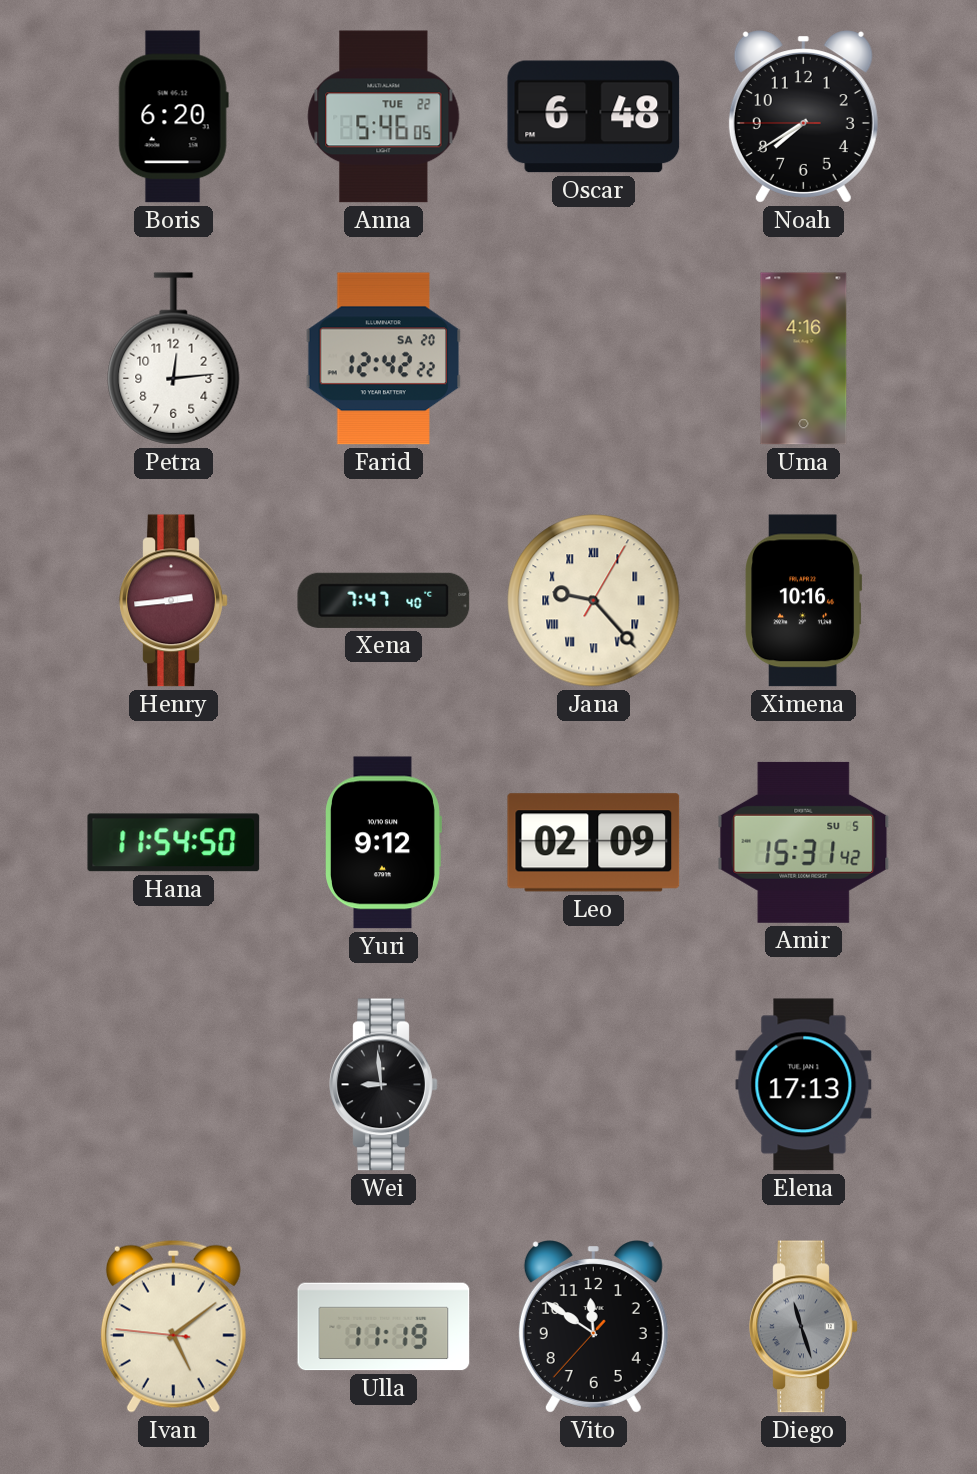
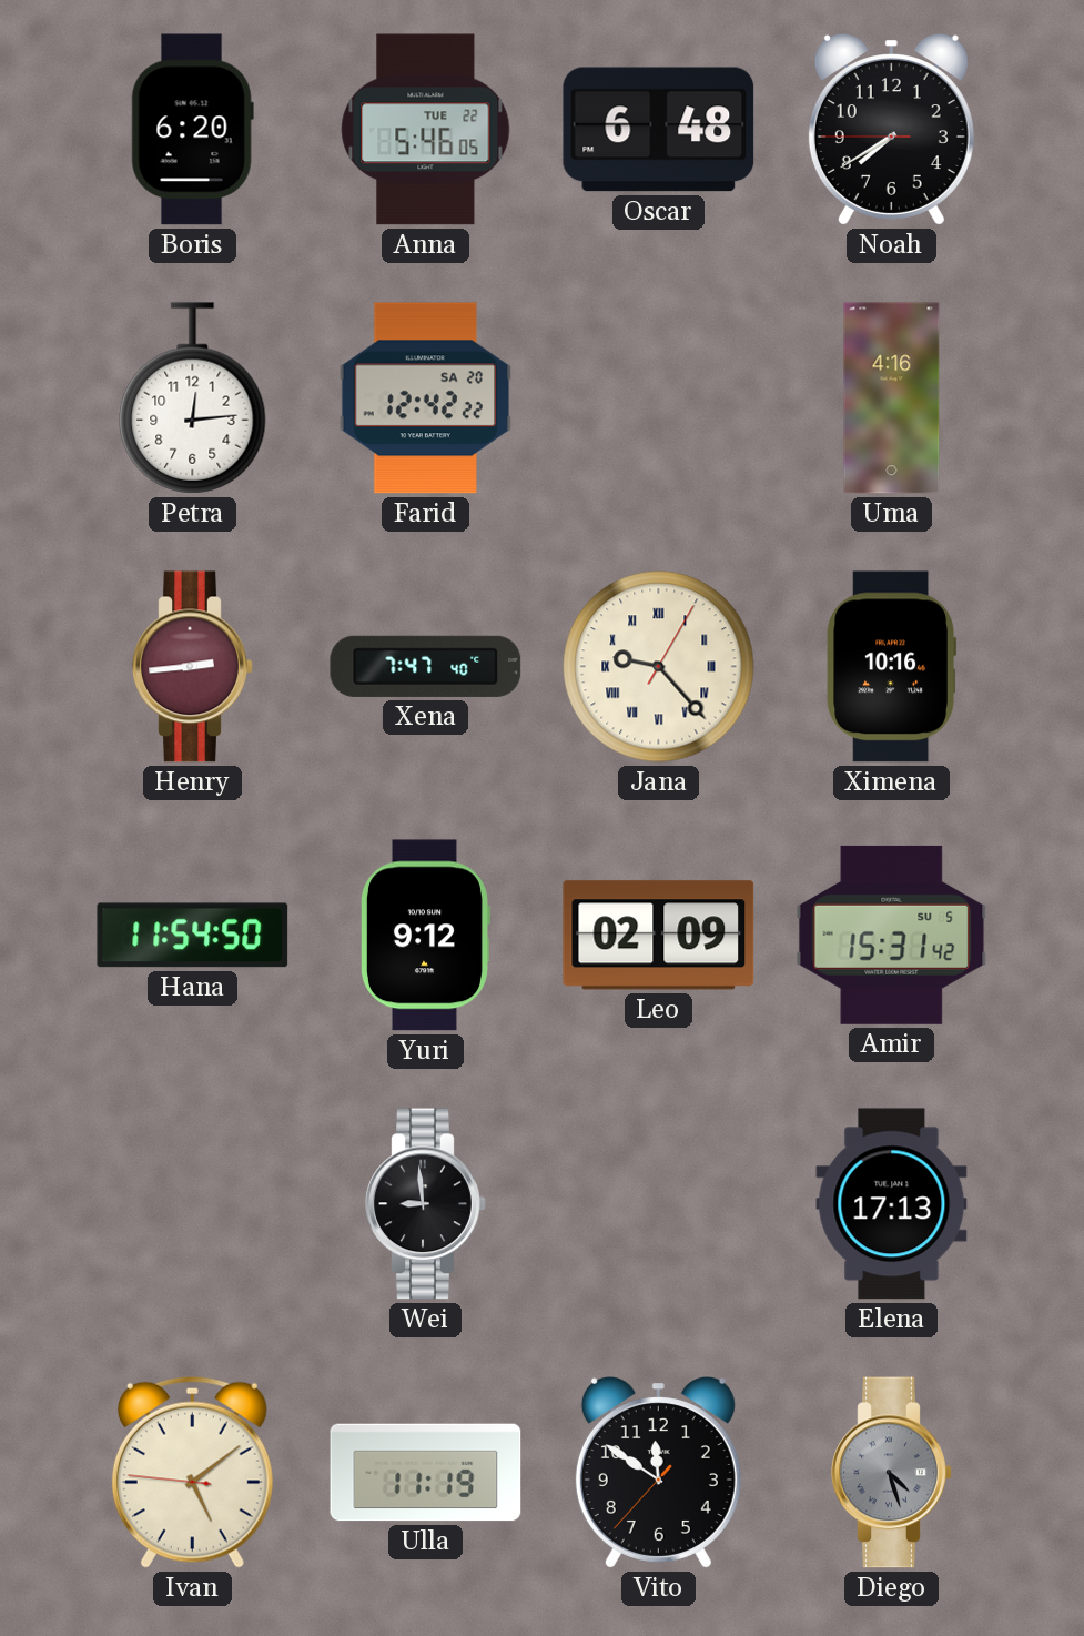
Diego: 11:27 -> 4:27
